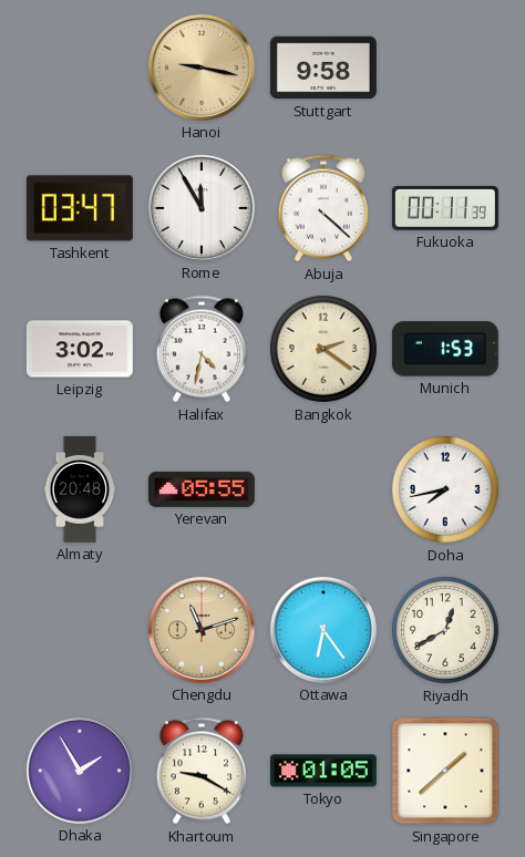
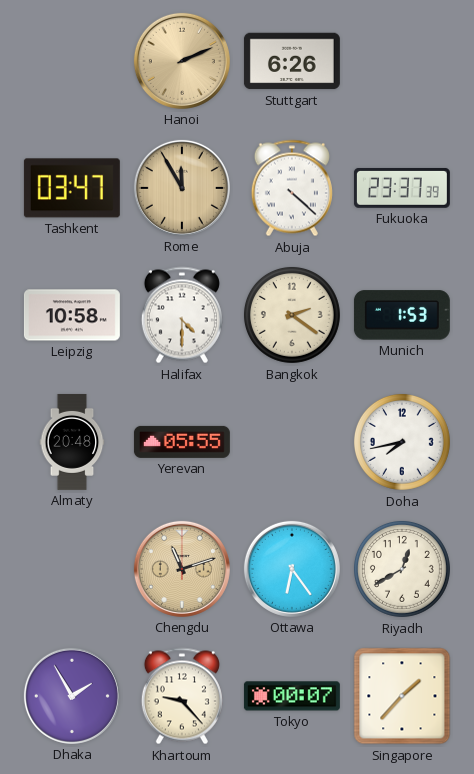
Hanoi: 9:17 -> 2:11
Stuttgart: 9:58 -> 6:26
Rome dial: white -> champagne
Fukuoka: 00:11 -> 23:37
Leipzig: 3:02 -> 10:58
Halifax: 4:32 -> 4:30
Khartoum: 9:20 -> 9:23
Tokyo: 01:05 -> 00:07
Singapore: 1:38 -> 1:37
